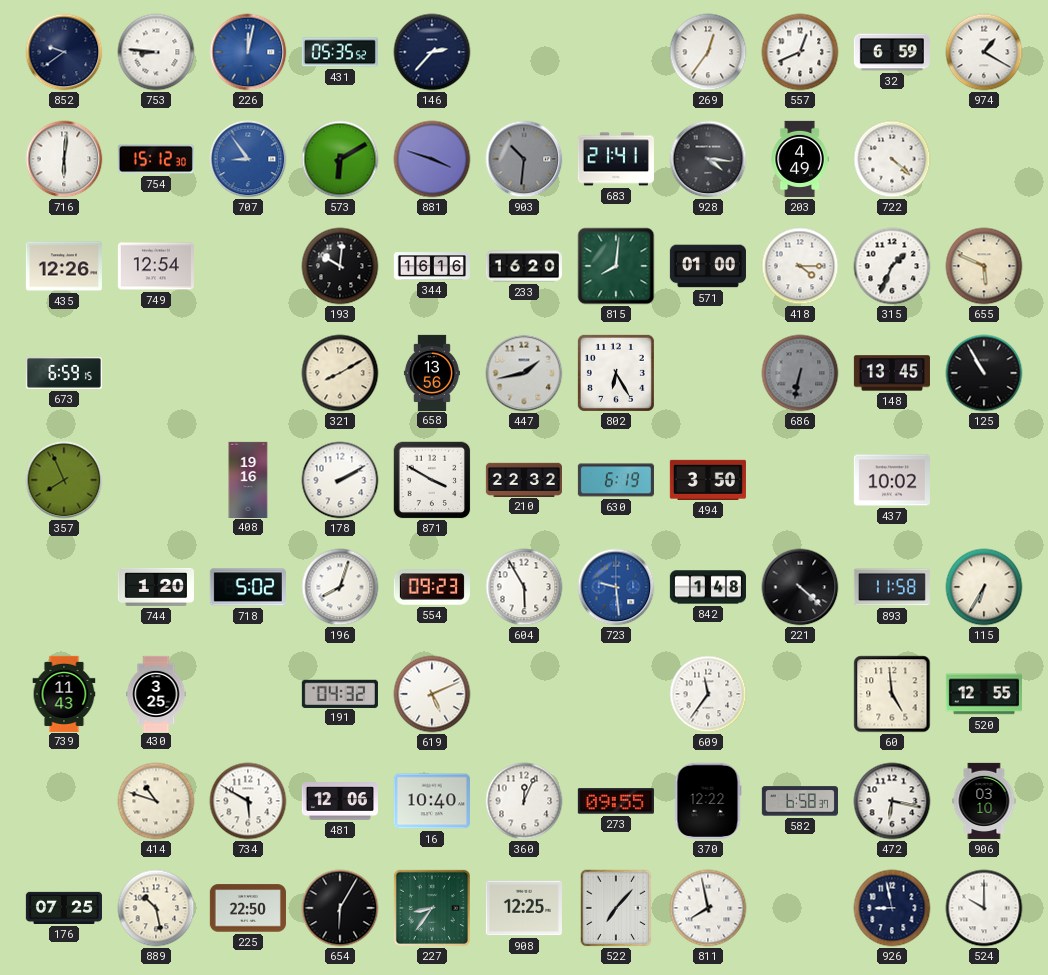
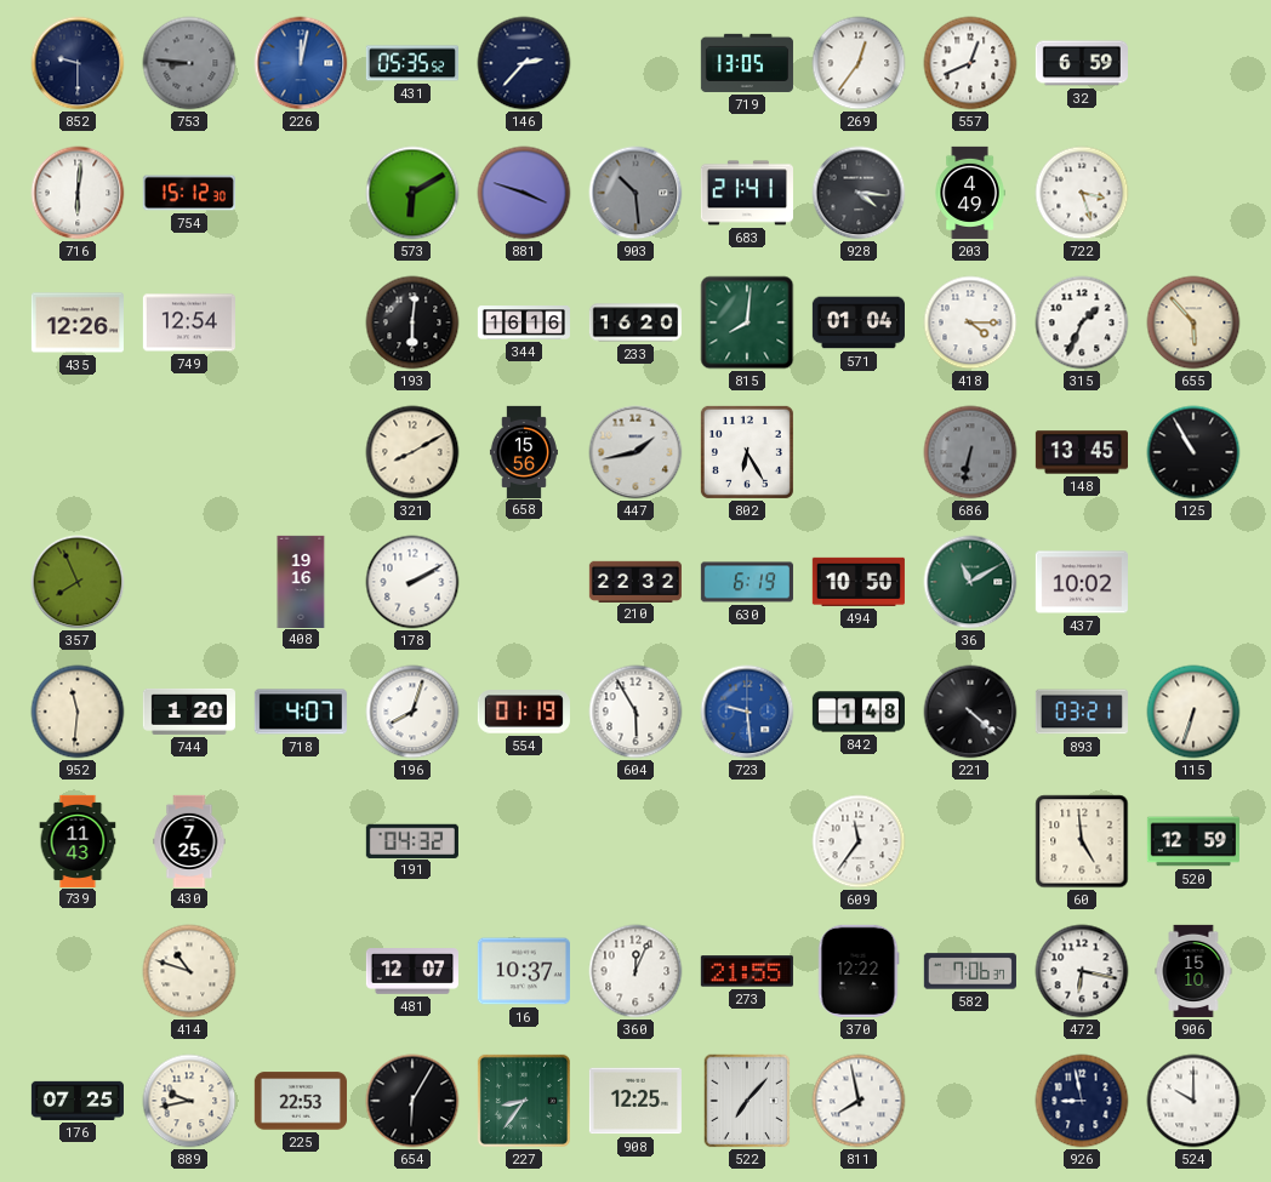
852: 9:39 -> 9:30
753 dial: white -> grey
719: none -> 13:05
974: 1:20 -> none
707: 8:54 -> none
903: 10:31 -> 10:29
722: 4:22 -> 3:27
193: 10:01 -> 6:01
571: 01:00 -> 01:04
655: 5:49 -> 5:53
673: 6:59 -> none
658: 13:56 -> 15:56
871: 3:50 -> none
494: 3:50 -> 10:50
36: none -> 11:10
952: none -> 11:31
718: 5:02 -> 4:07
554: 09:23 -> 01:19
893: 11:58 -> 03:21
115: 6:35 -> 6:33
430: 3:25 -> 7:25
619: 5:11 -> none
520: 12:55 -> 12:59
734: 5:50 -> none
481: 12:06 -> 12:07
16: 10:40 -> 10:37
273: 09:55 -> 21:55
582: 6:58 -> 7:06
906: 03:10 -> 15:10
889: 10:28 -> 9:43
225: 22:50 -> 22:53
